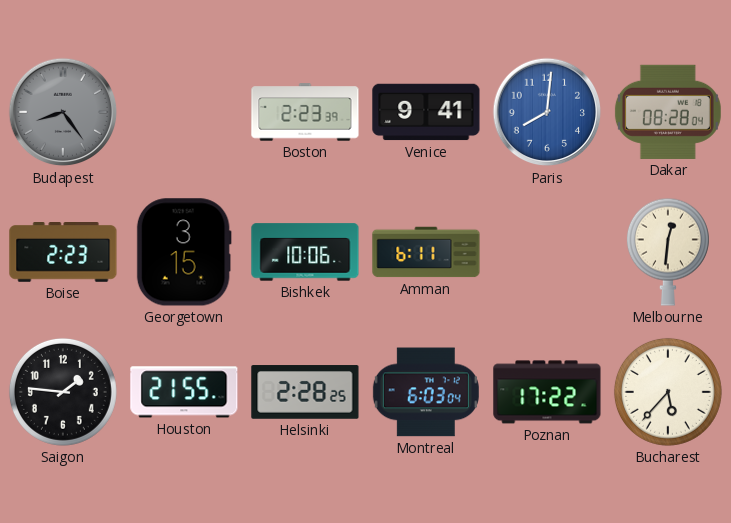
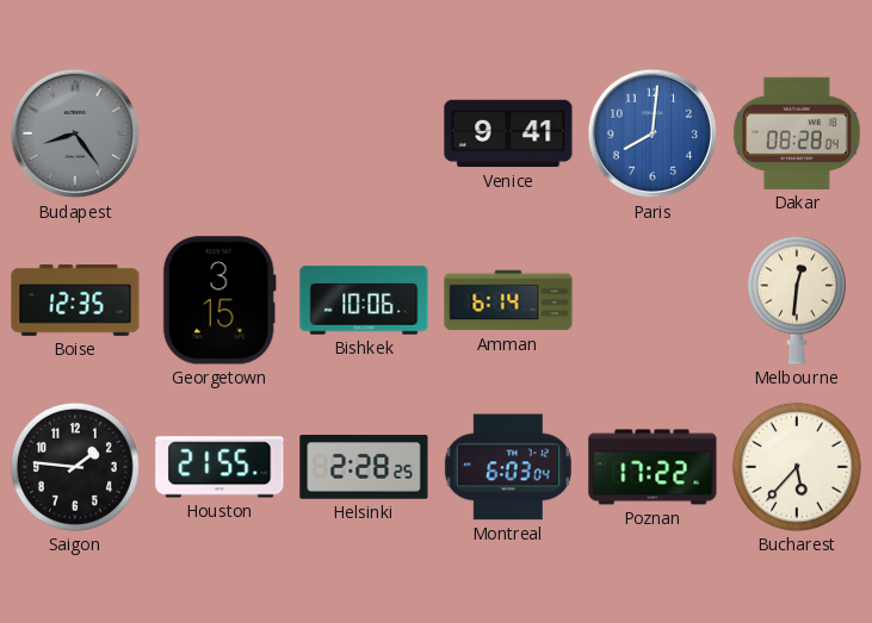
Boston: 2:23 -> none
Boise: 2:23 -> 12:35
Amman: 6:11 -> 6:14
